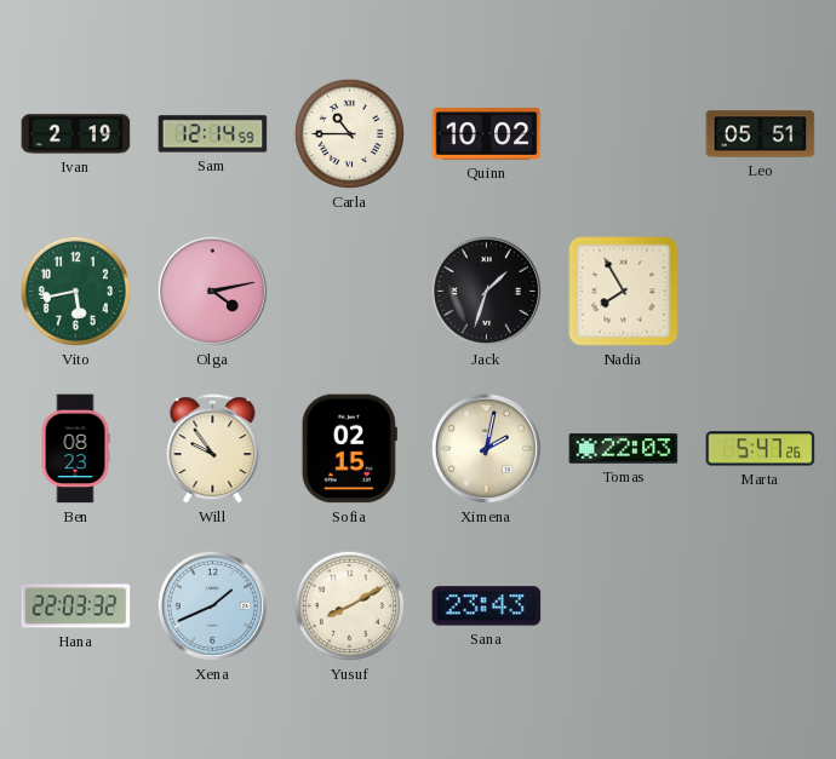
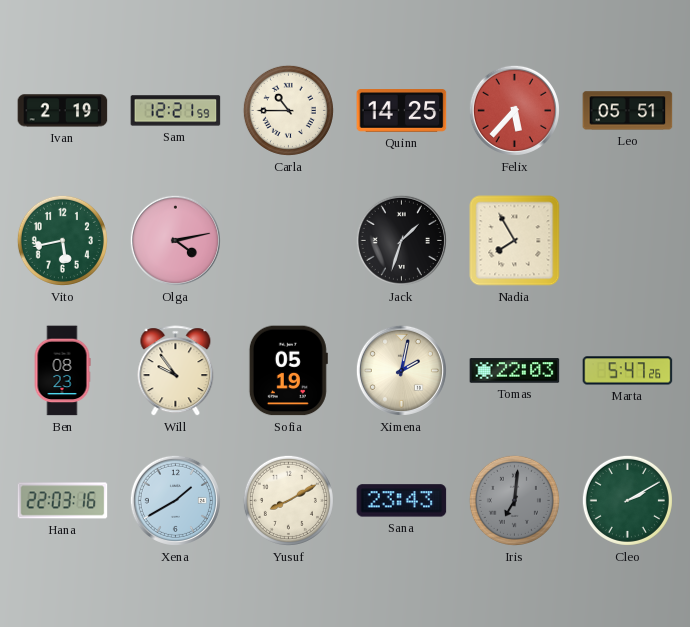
Sam: 12:14 -> 12:21
Quinn: 10:02 -> 14:25
Felix: none -> 5:37
Sofia: 02:15 -> 05:19
Hana: 22:03:32 -> 22:03:16
Xena: 1:41 -> 1:40
Iris: none -> 7:01
Cleo: none -> 2:10
